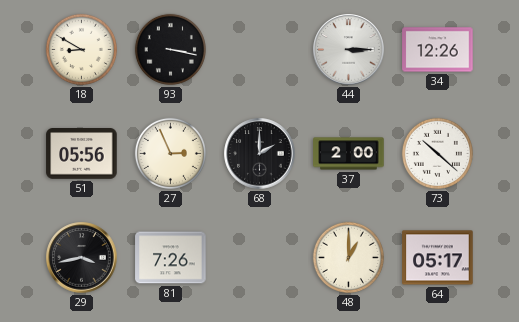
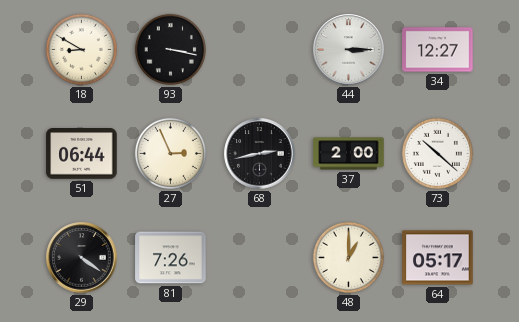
34: 12:26 -> 12:27
51: 05:56 -> 06:44
68: 2:00 -> 2:43
29: 3:43 -> 4:21
